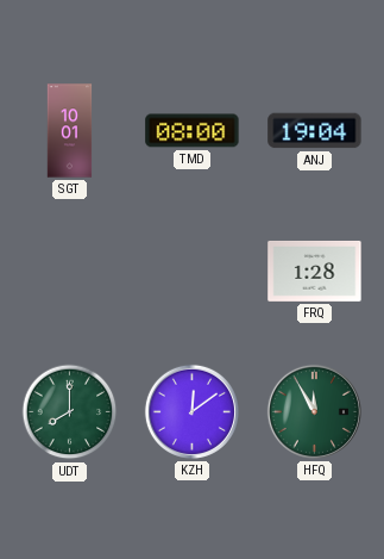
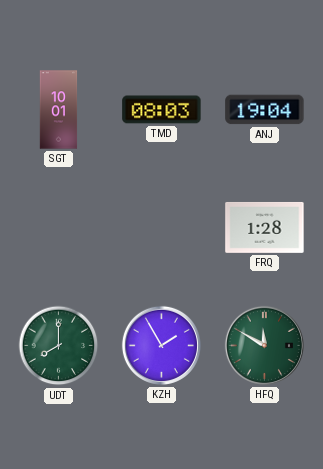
TMD: 08:00 -> 08:03
KZH: 12:09 -> 1:55
HFQ: 11:55 -> 11:50
